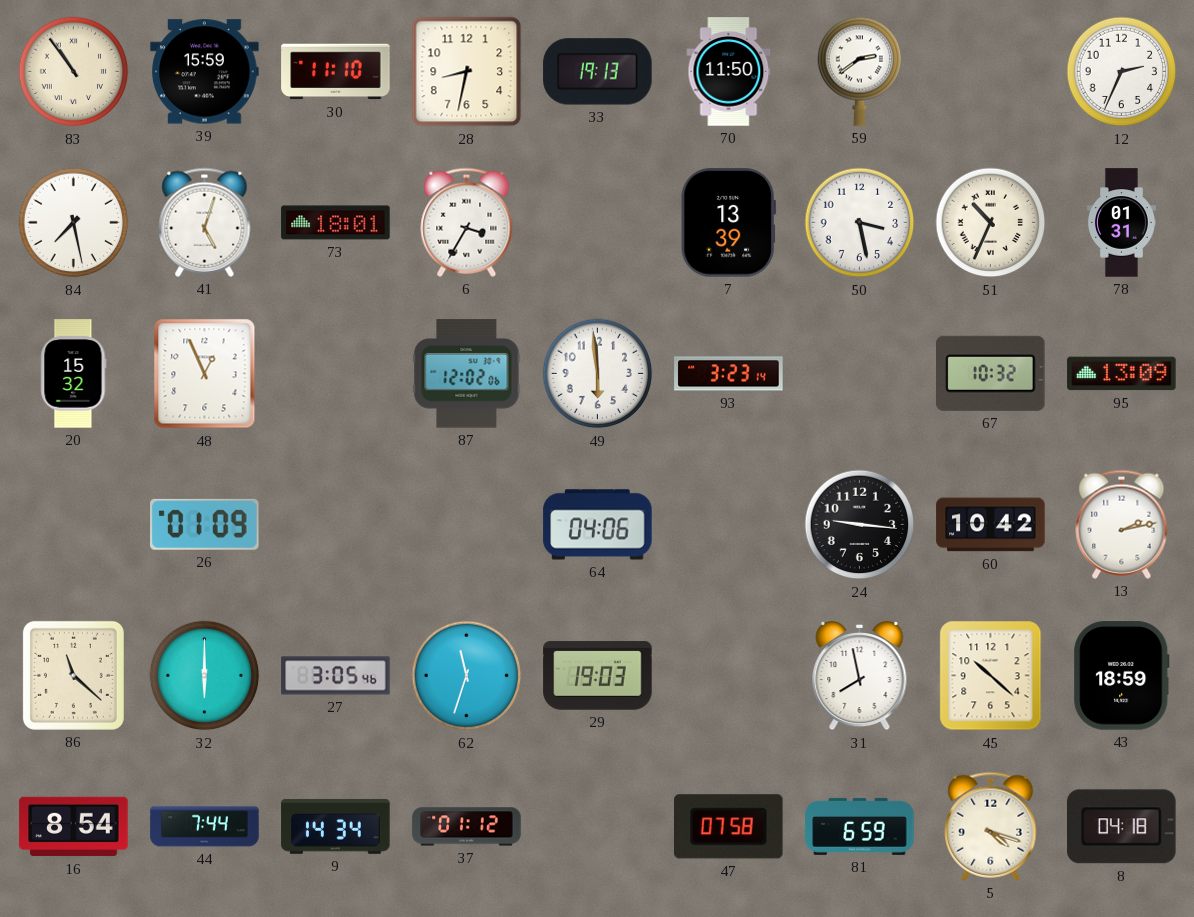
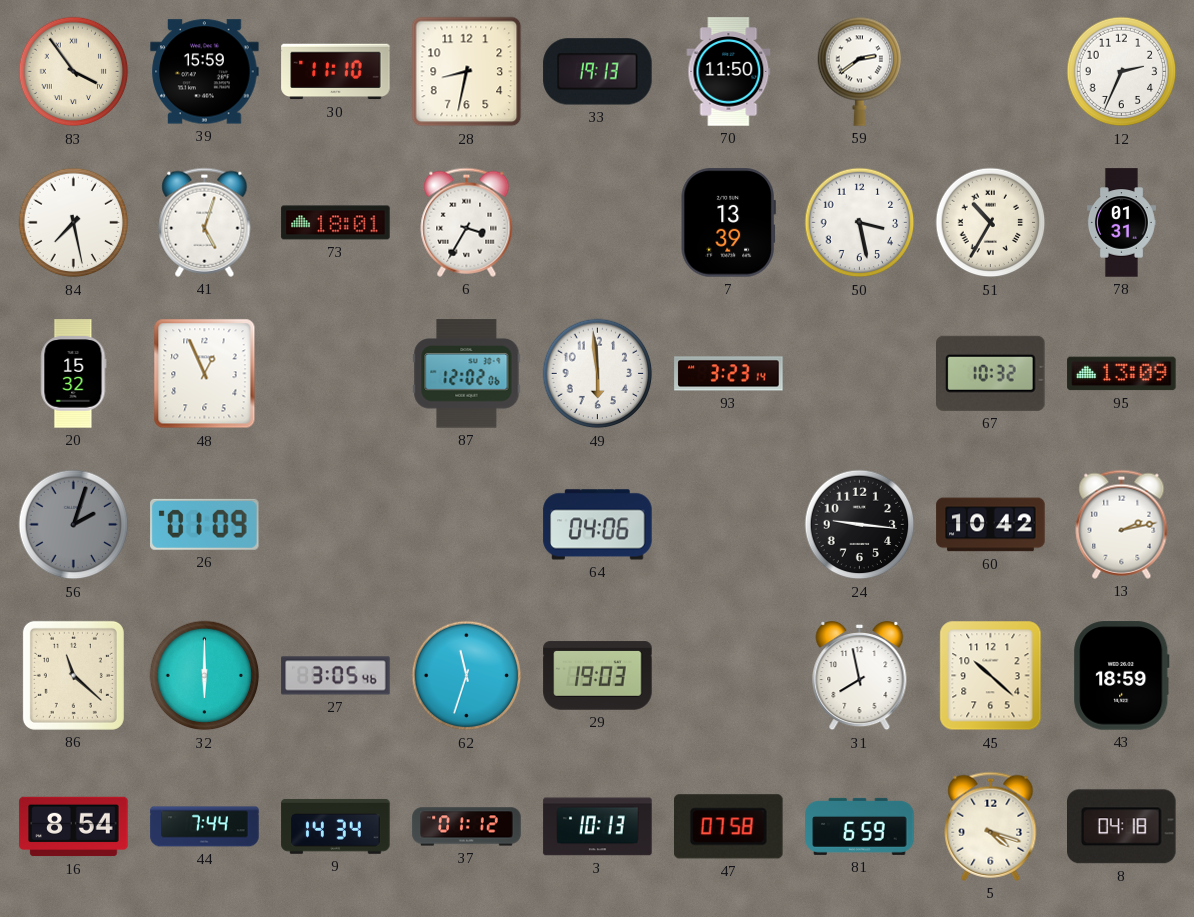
83: 10:54 -> 3:54
51: 10:34 -> 10:35
56: none -> 2:03
3: none -> 10:13
